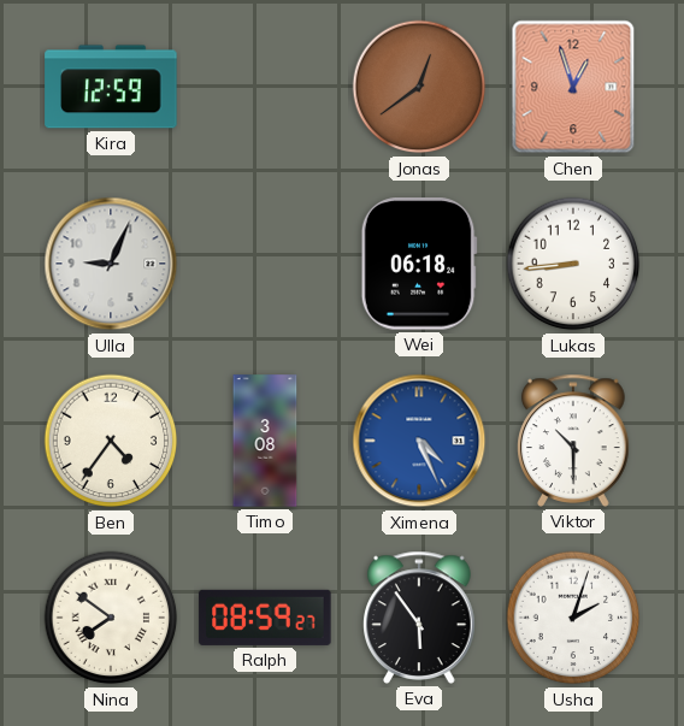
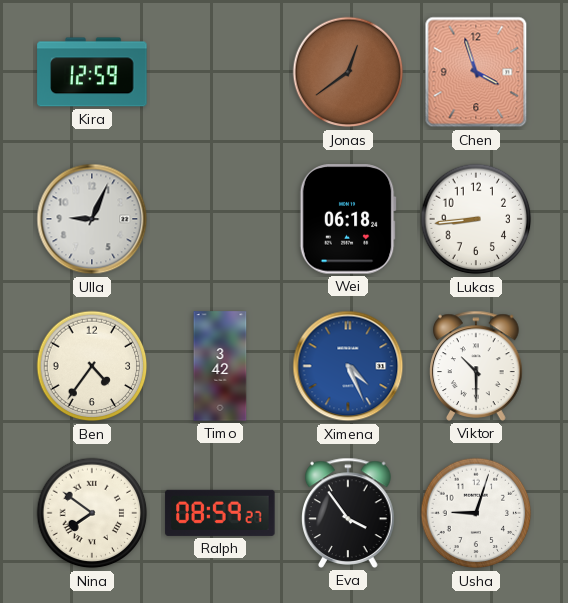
Chen: 12:57 -> 3:57
Timo: 3:08 -> 3:42
Eva: 5:54 -> 3:54
Usha: 2:03 -> 9:03
